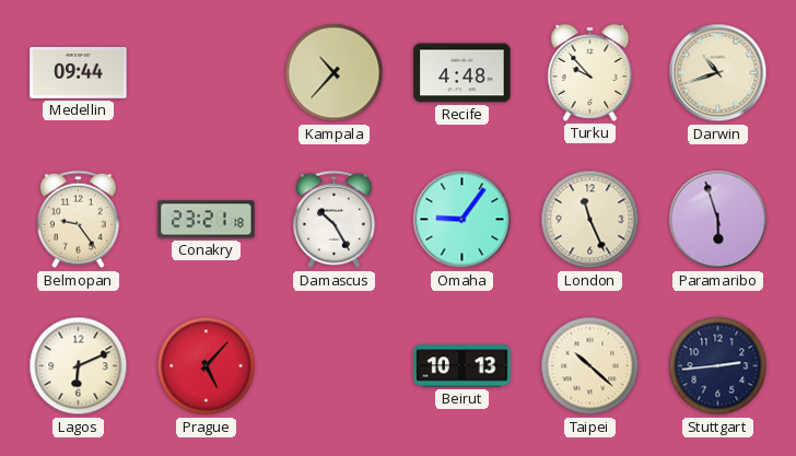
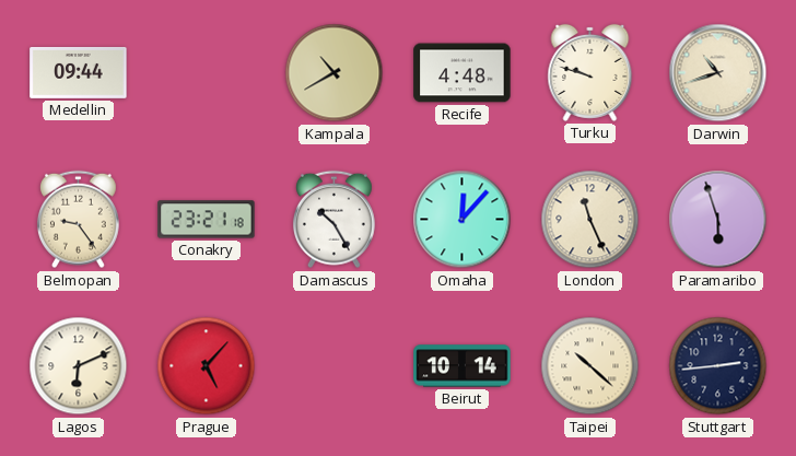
Kampala: 10:37 -> 10:40
Turku: 9:53 -> 9:48
Omaha: 9:06 -> 12:07
Beirut: 10:13 -> 10:14
